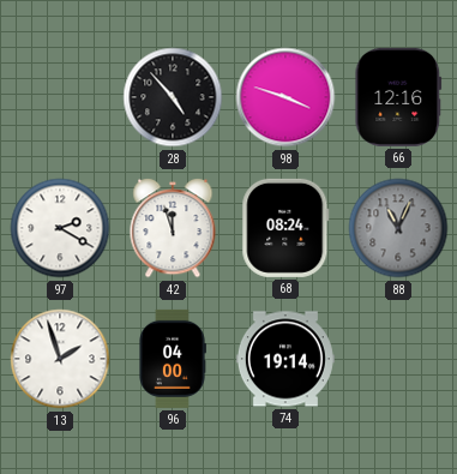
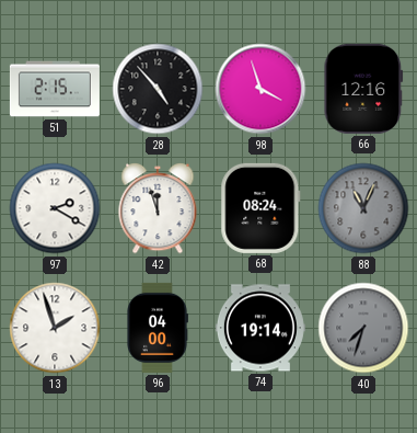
51: none -> 2:15
98: 3:48 -> 3:57
40: none -> 7:33
